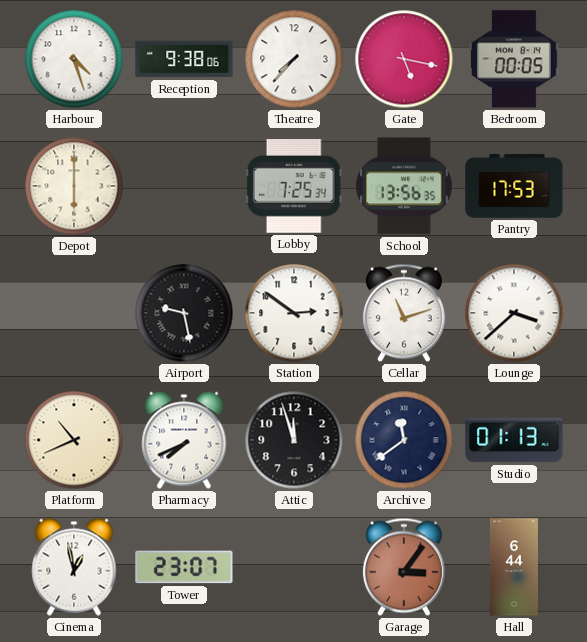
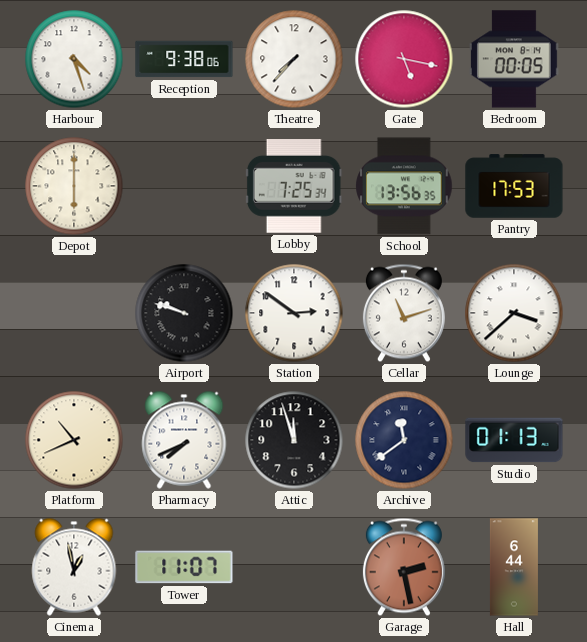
Airport: 9:28 -> 9:48
Tower: 23:07 -> 11:07
Garage: 3:06 -> 2:28
